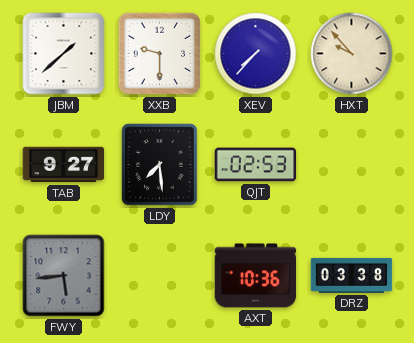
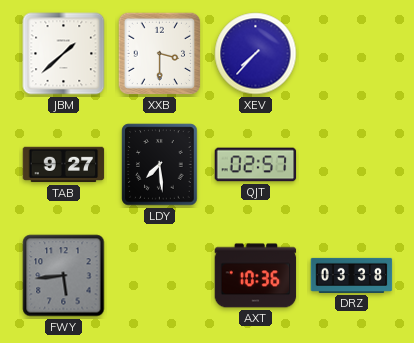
XXB: 9:30 -> 3:30
HXT: 9:53 -> none
QJT: 02:53 -> 02:57
